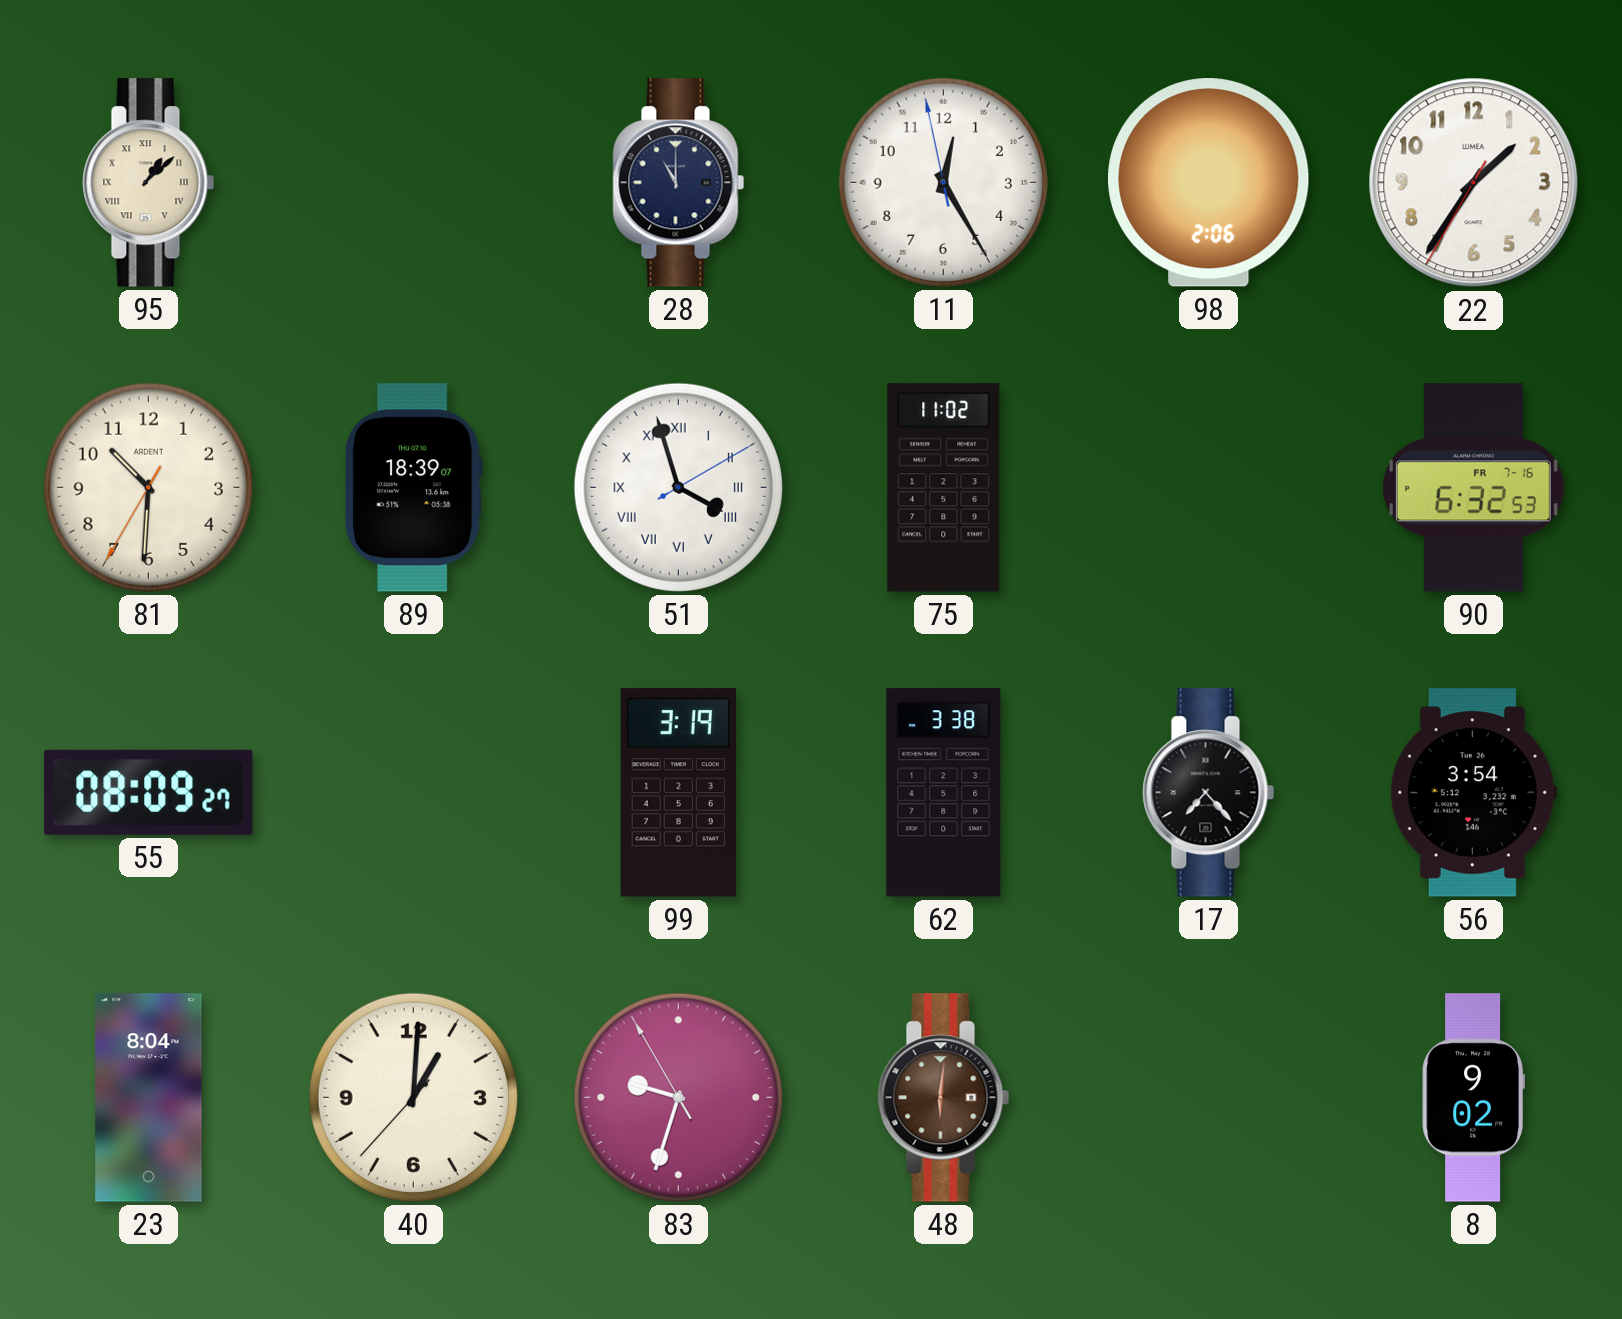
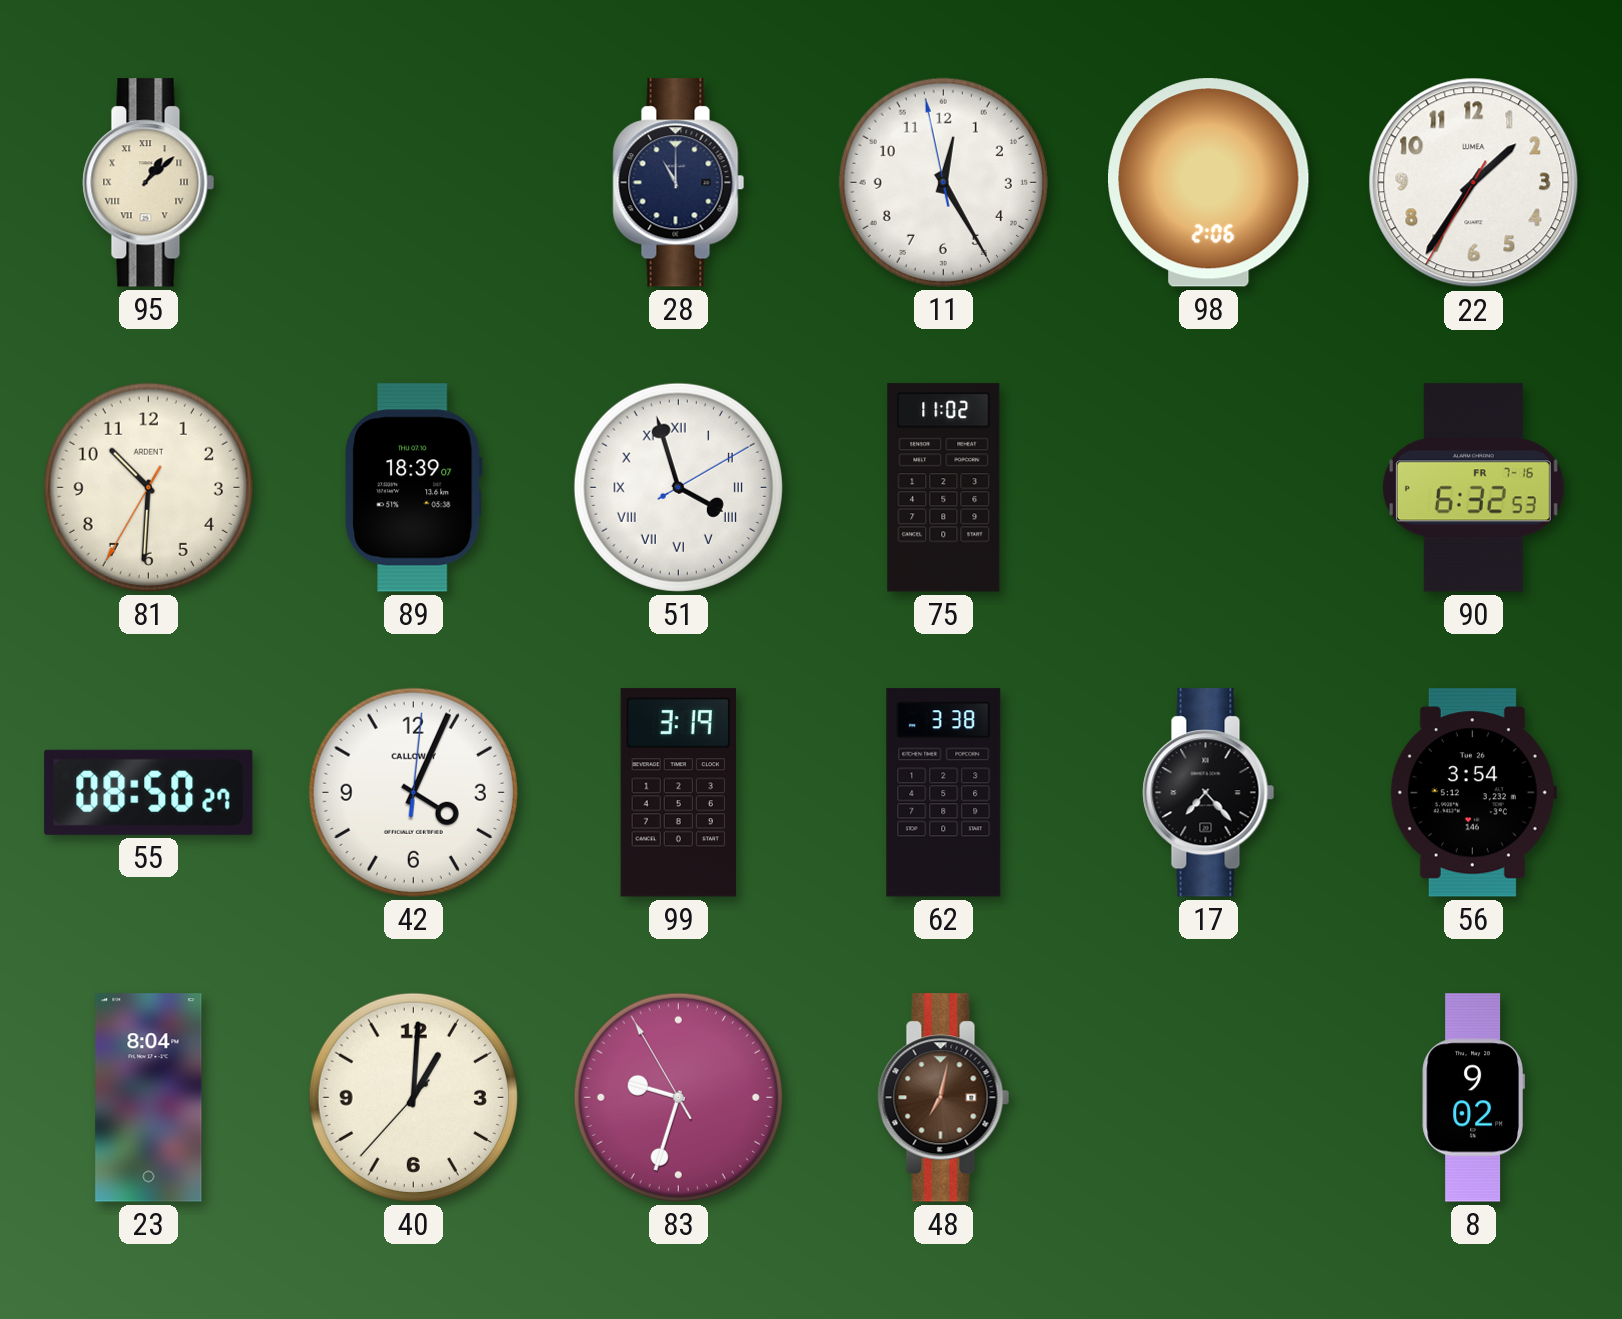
55: 08:09 -> 08:50
42: none -> 4:04
48: 6:01 -> 7:02
